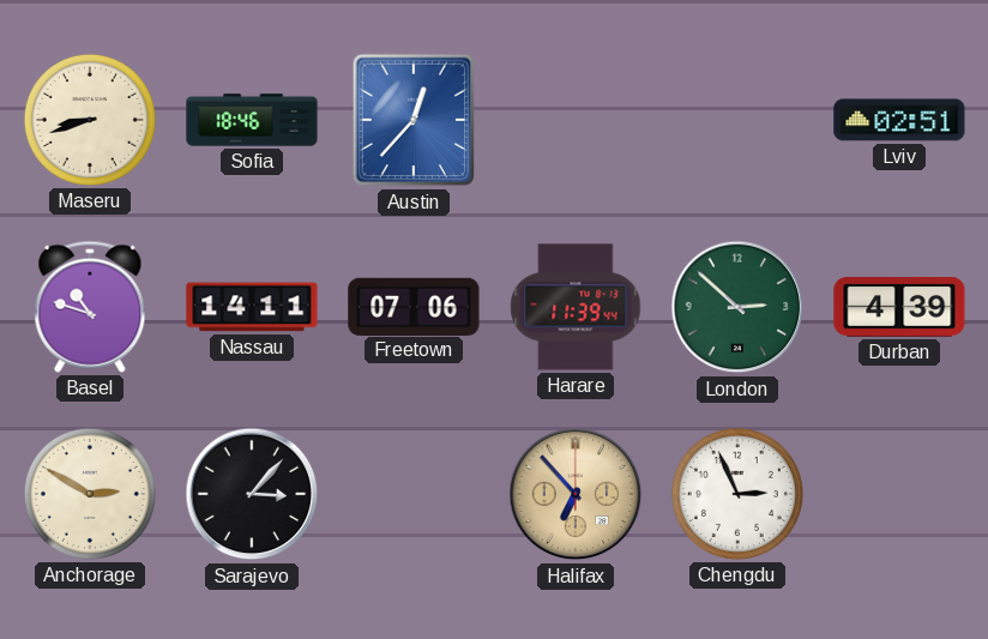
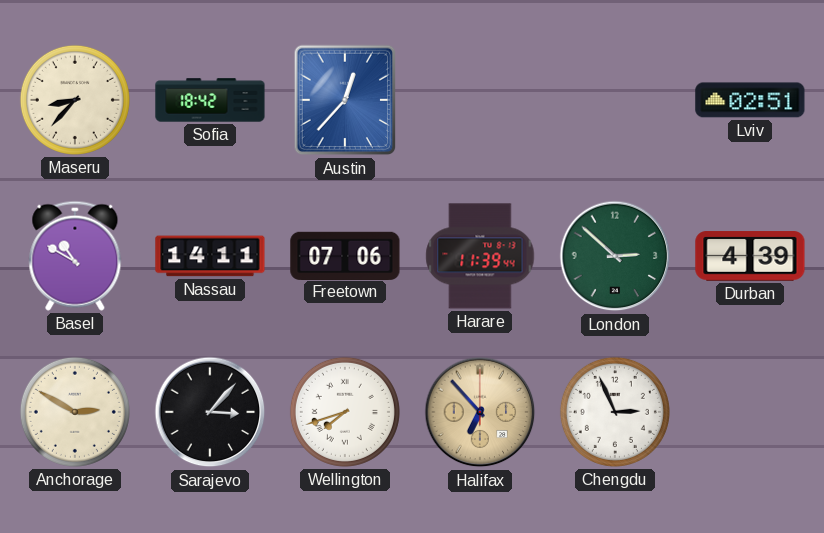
Maseru: 8:42 -> 8:37
Sofia: 18:46 -> 18:42
Basel: 10:48 -> 10:50
Wellington: none -> 7:42
